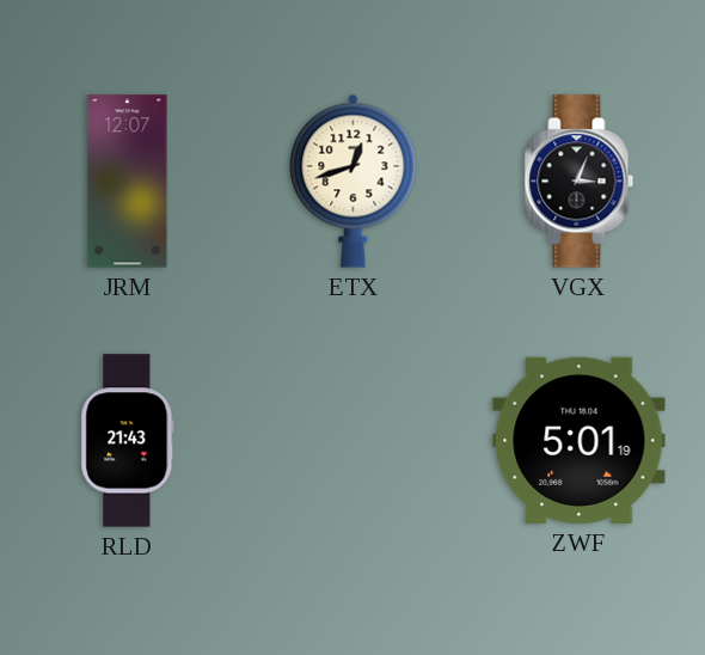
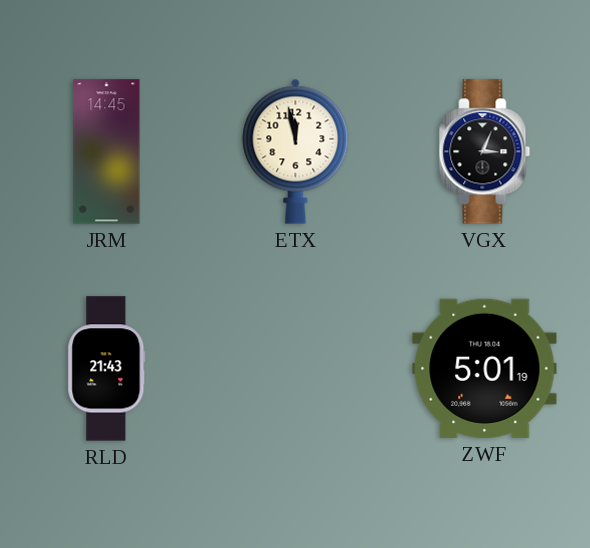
JRM: 12:07 -> 14:45
ETX: 12:42 -> 11:58
